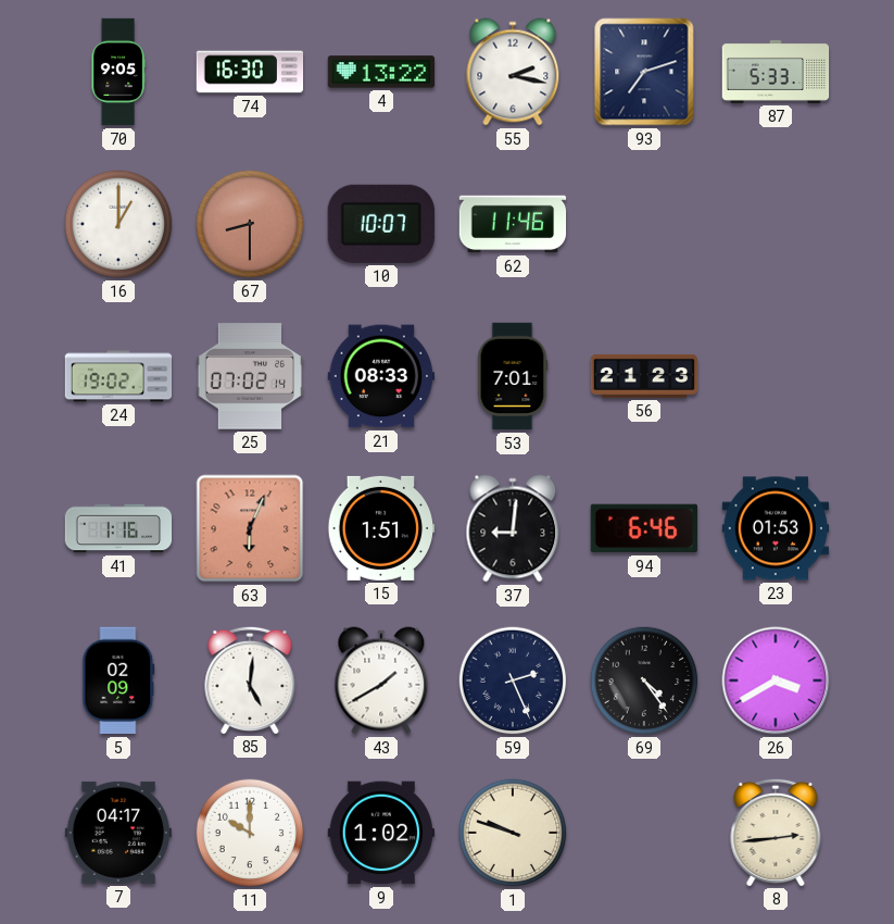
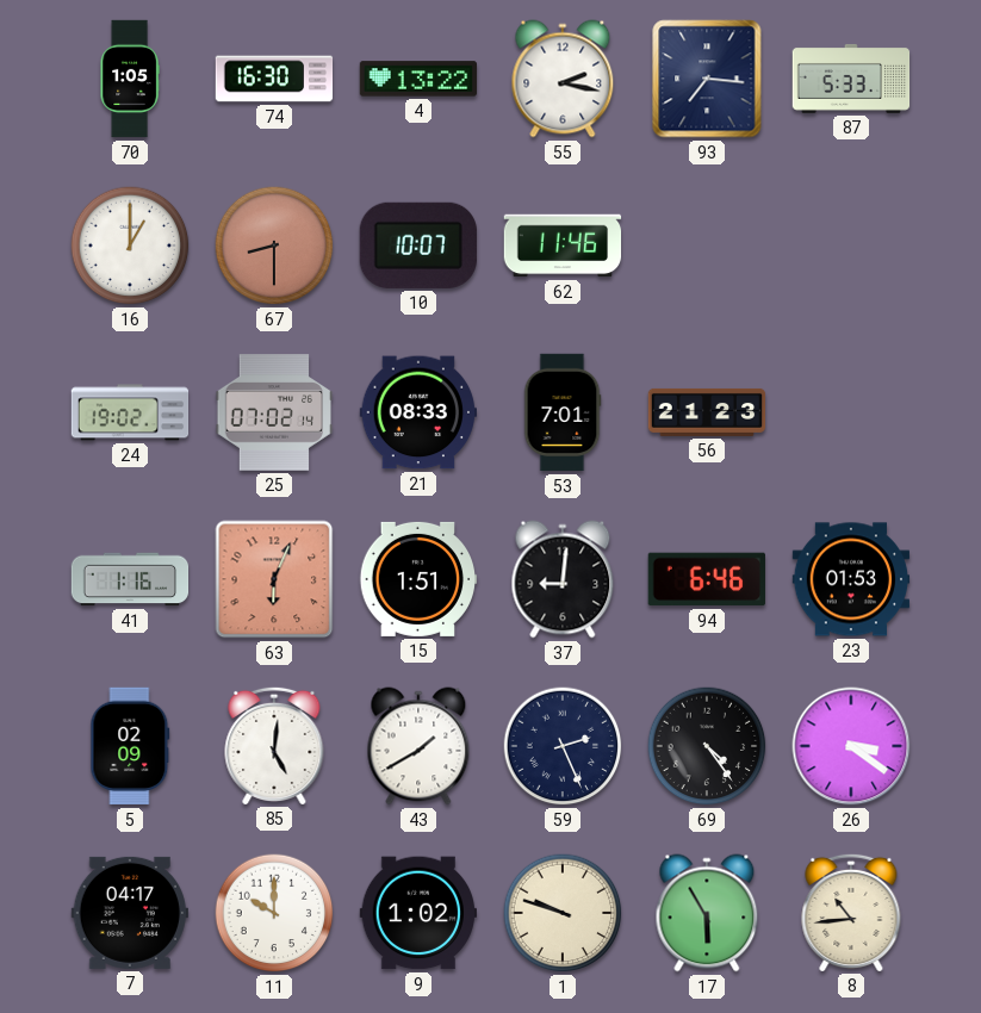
70: 9:05 -> 1:05
93: 7:12 -> 7:16
26: 3:40 -> 3:21
17: none -> 5:55
8: 2:44 -> 10:44
